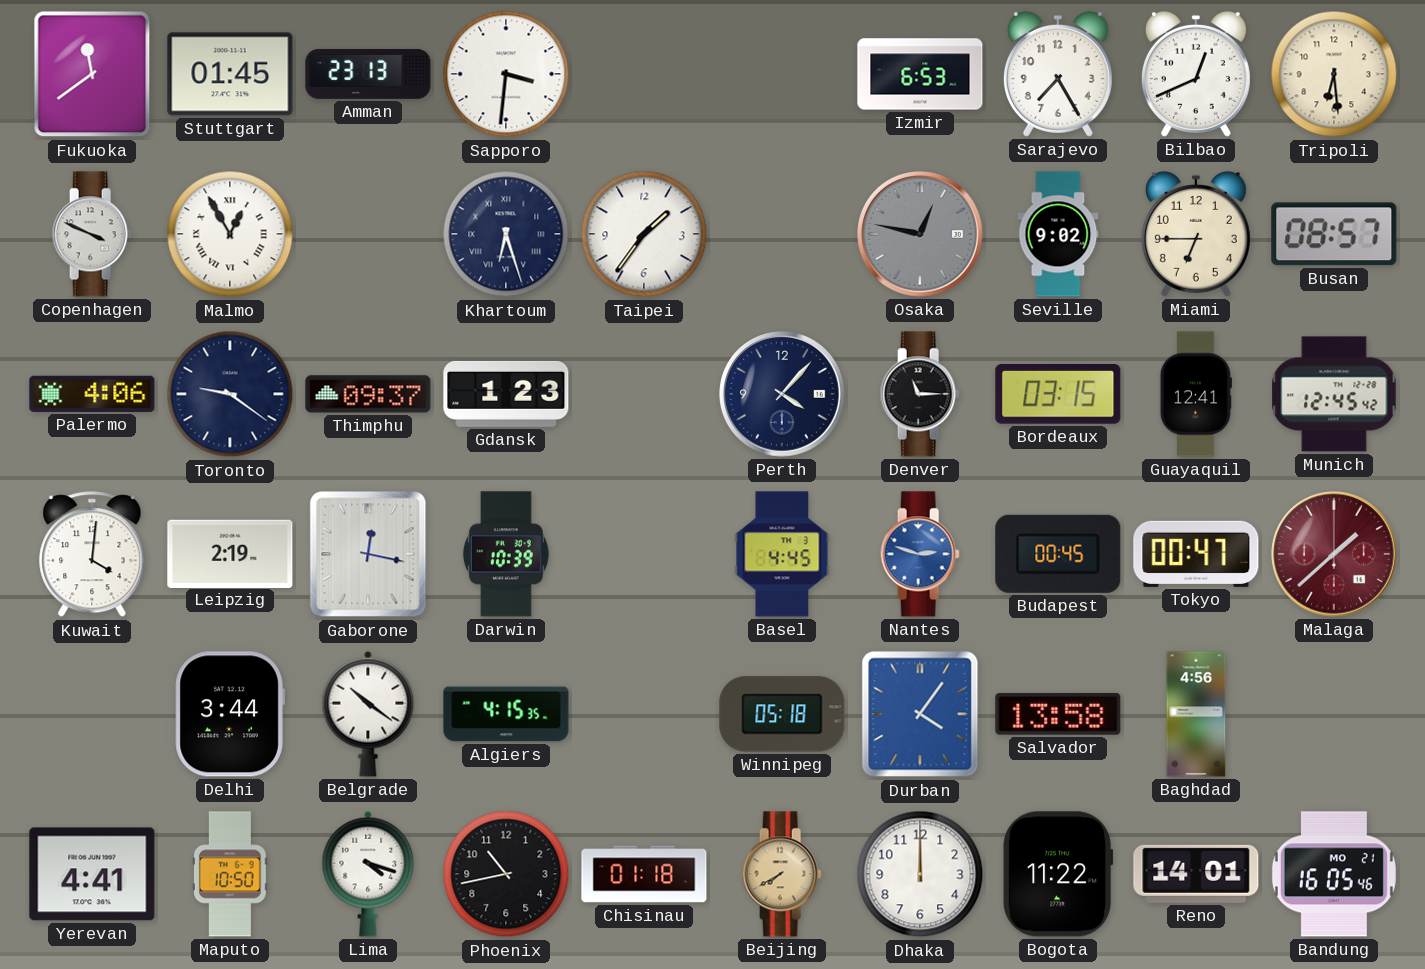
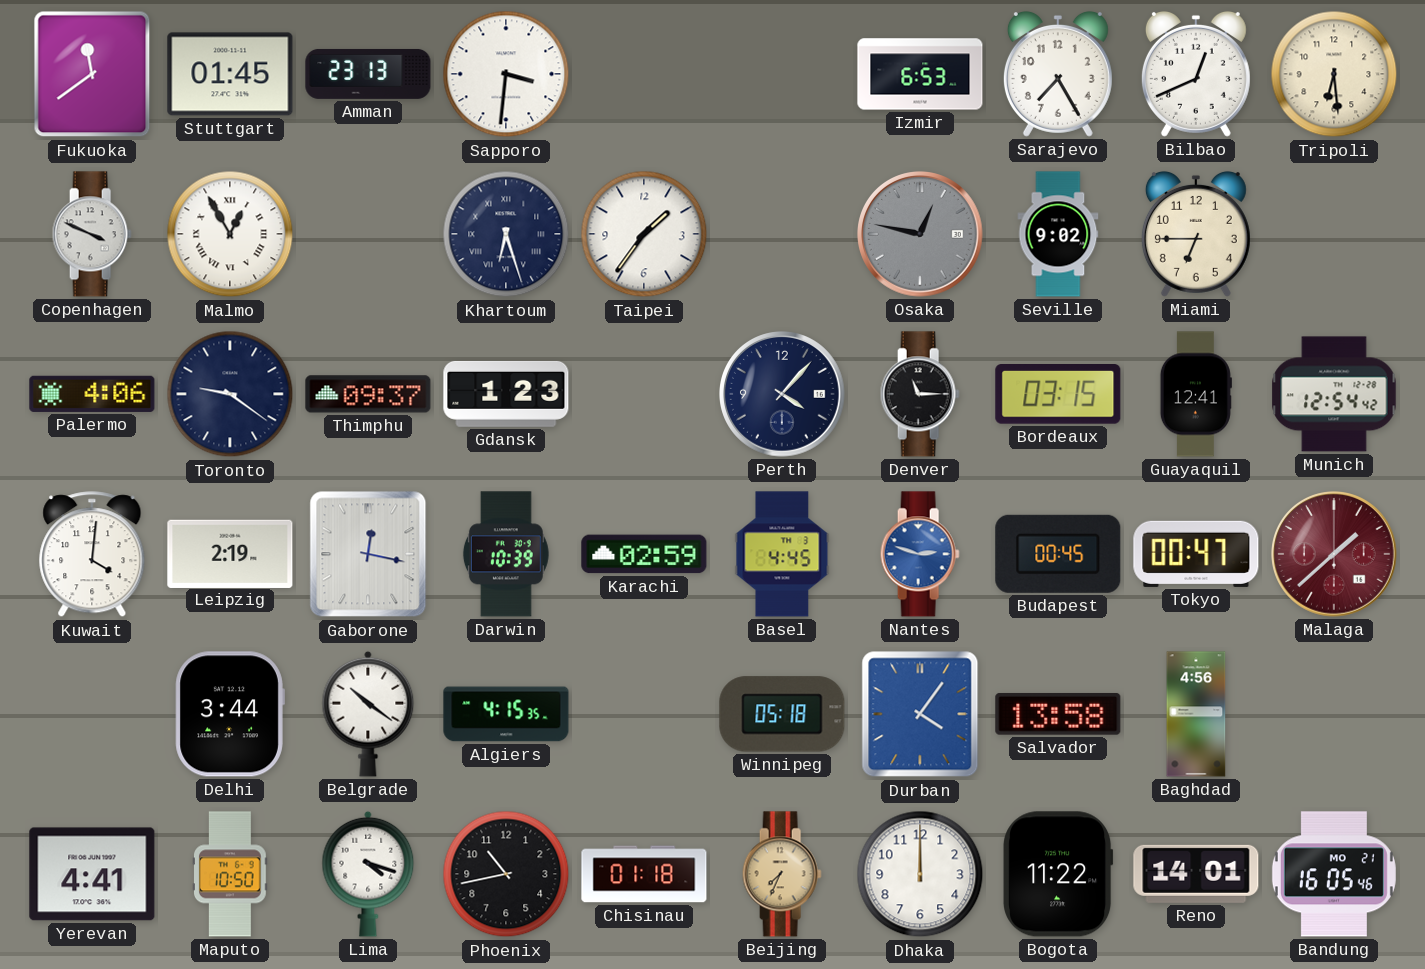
Busan: 08:57 -> none
Munich: 12:45 -> 12:54
Karachi: none -> 02:59
Beijing: 7:40 -> 7:34
